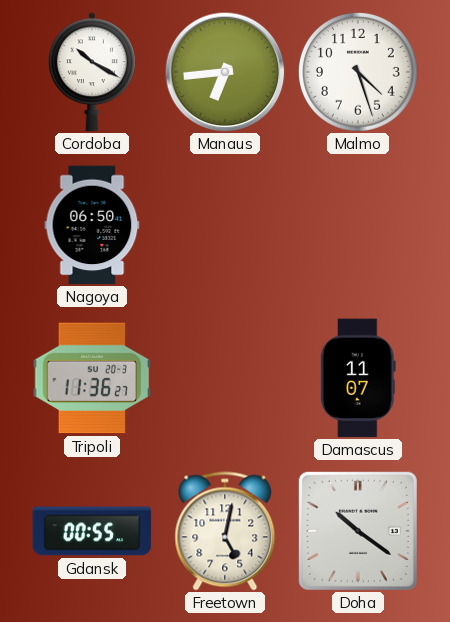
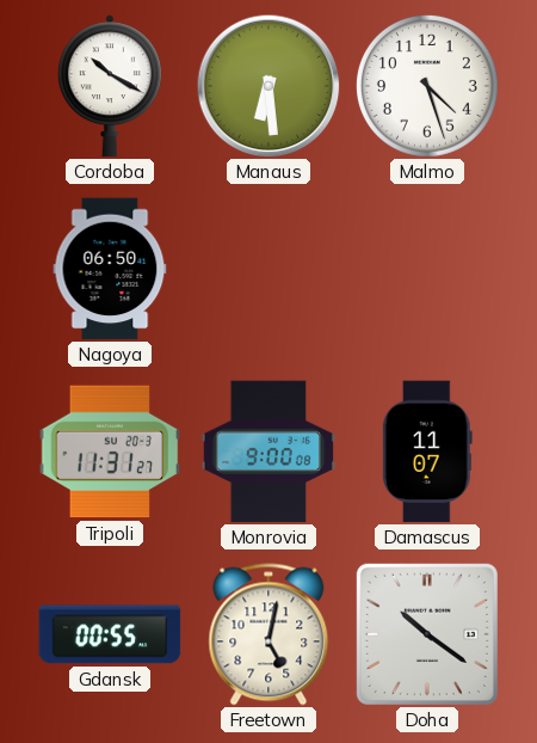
Manaus: 6:44 -> 6:29
Tripoli: 11:36 -> 11:31
Monrovia: none -> 9:00
